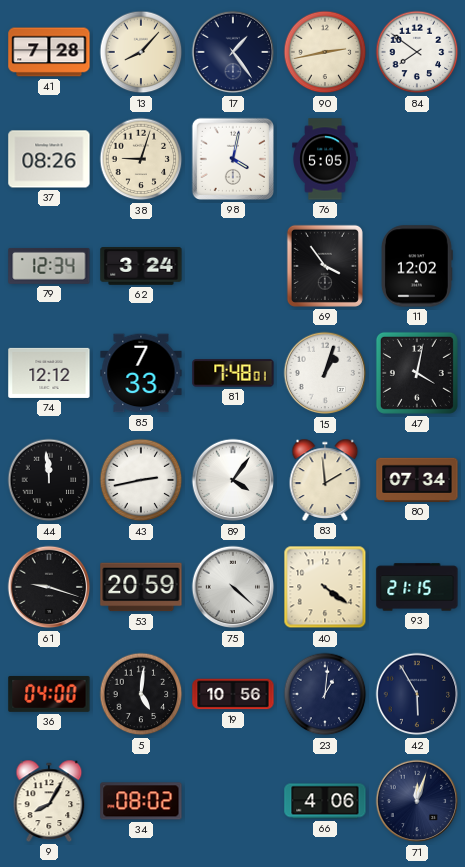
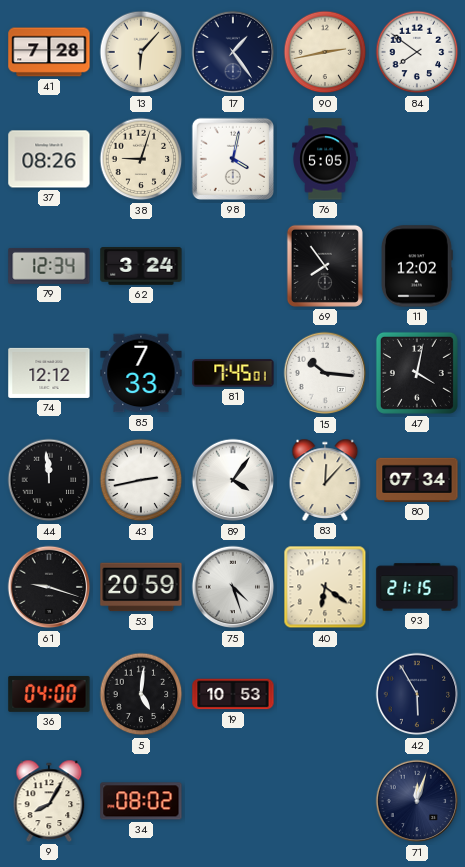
13: 8:07 -> 6:07
69: 3:54 -> 7:54
81: 7:48 -> 7:45
15: 1:03 -> 10:16
83: 1:59 -> 12:07
75: 4:22 -> 4:27
40: 4:21 -> 6:21
19: 10:56 -> 10:53
23: 1:01 -> none
66: 4:06 -> none
